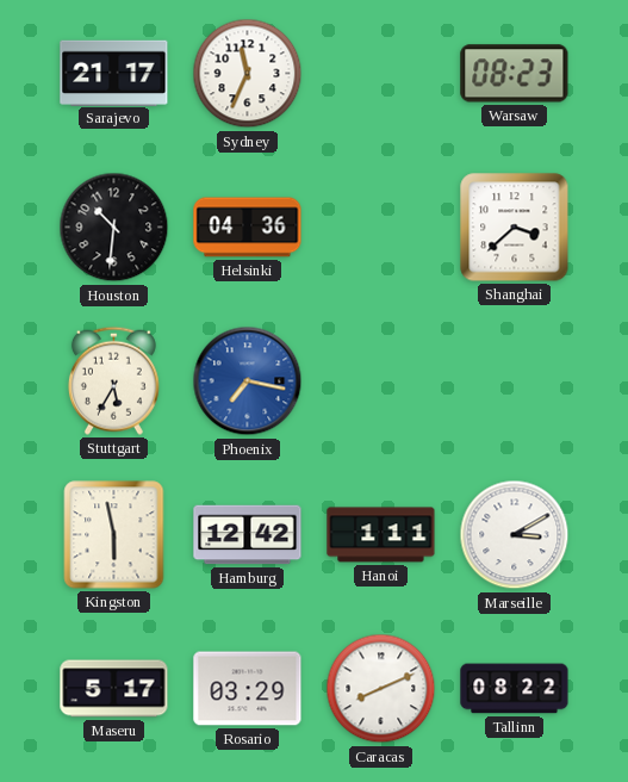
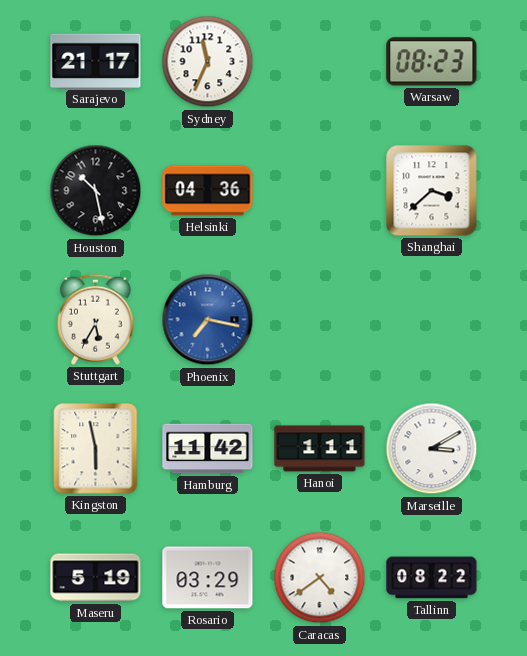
Houston: 10:31 -> 10:28
Hamburg: 12:42 -> 11:42
Maseru: 5:17 -> 5:19
Caracas: 8:11 -> 4:39
